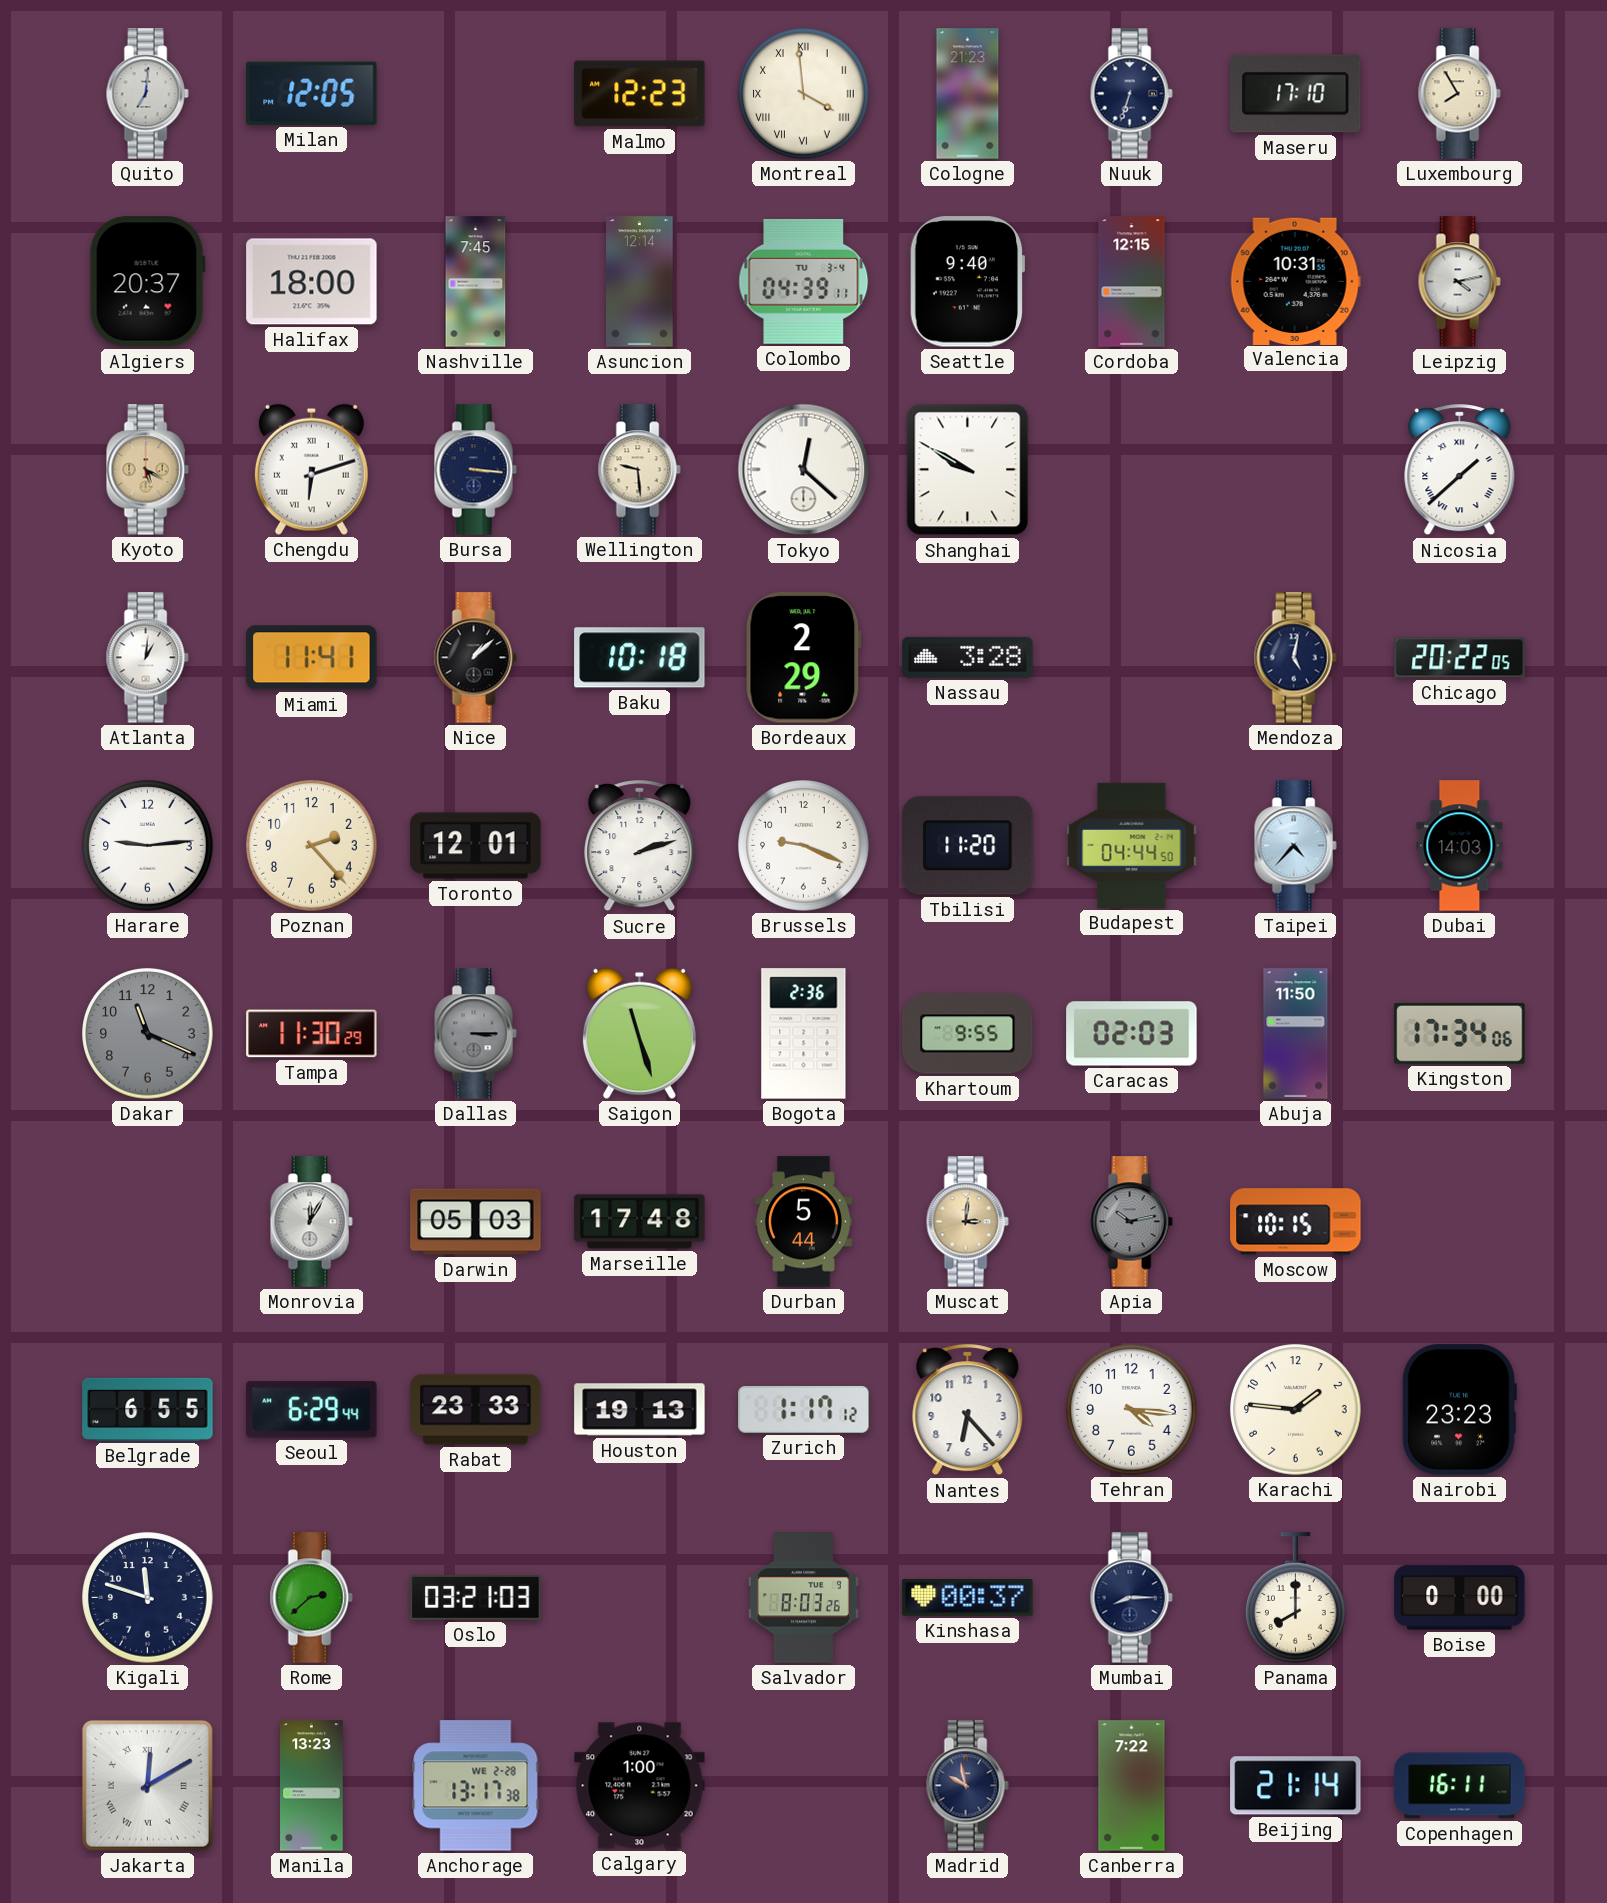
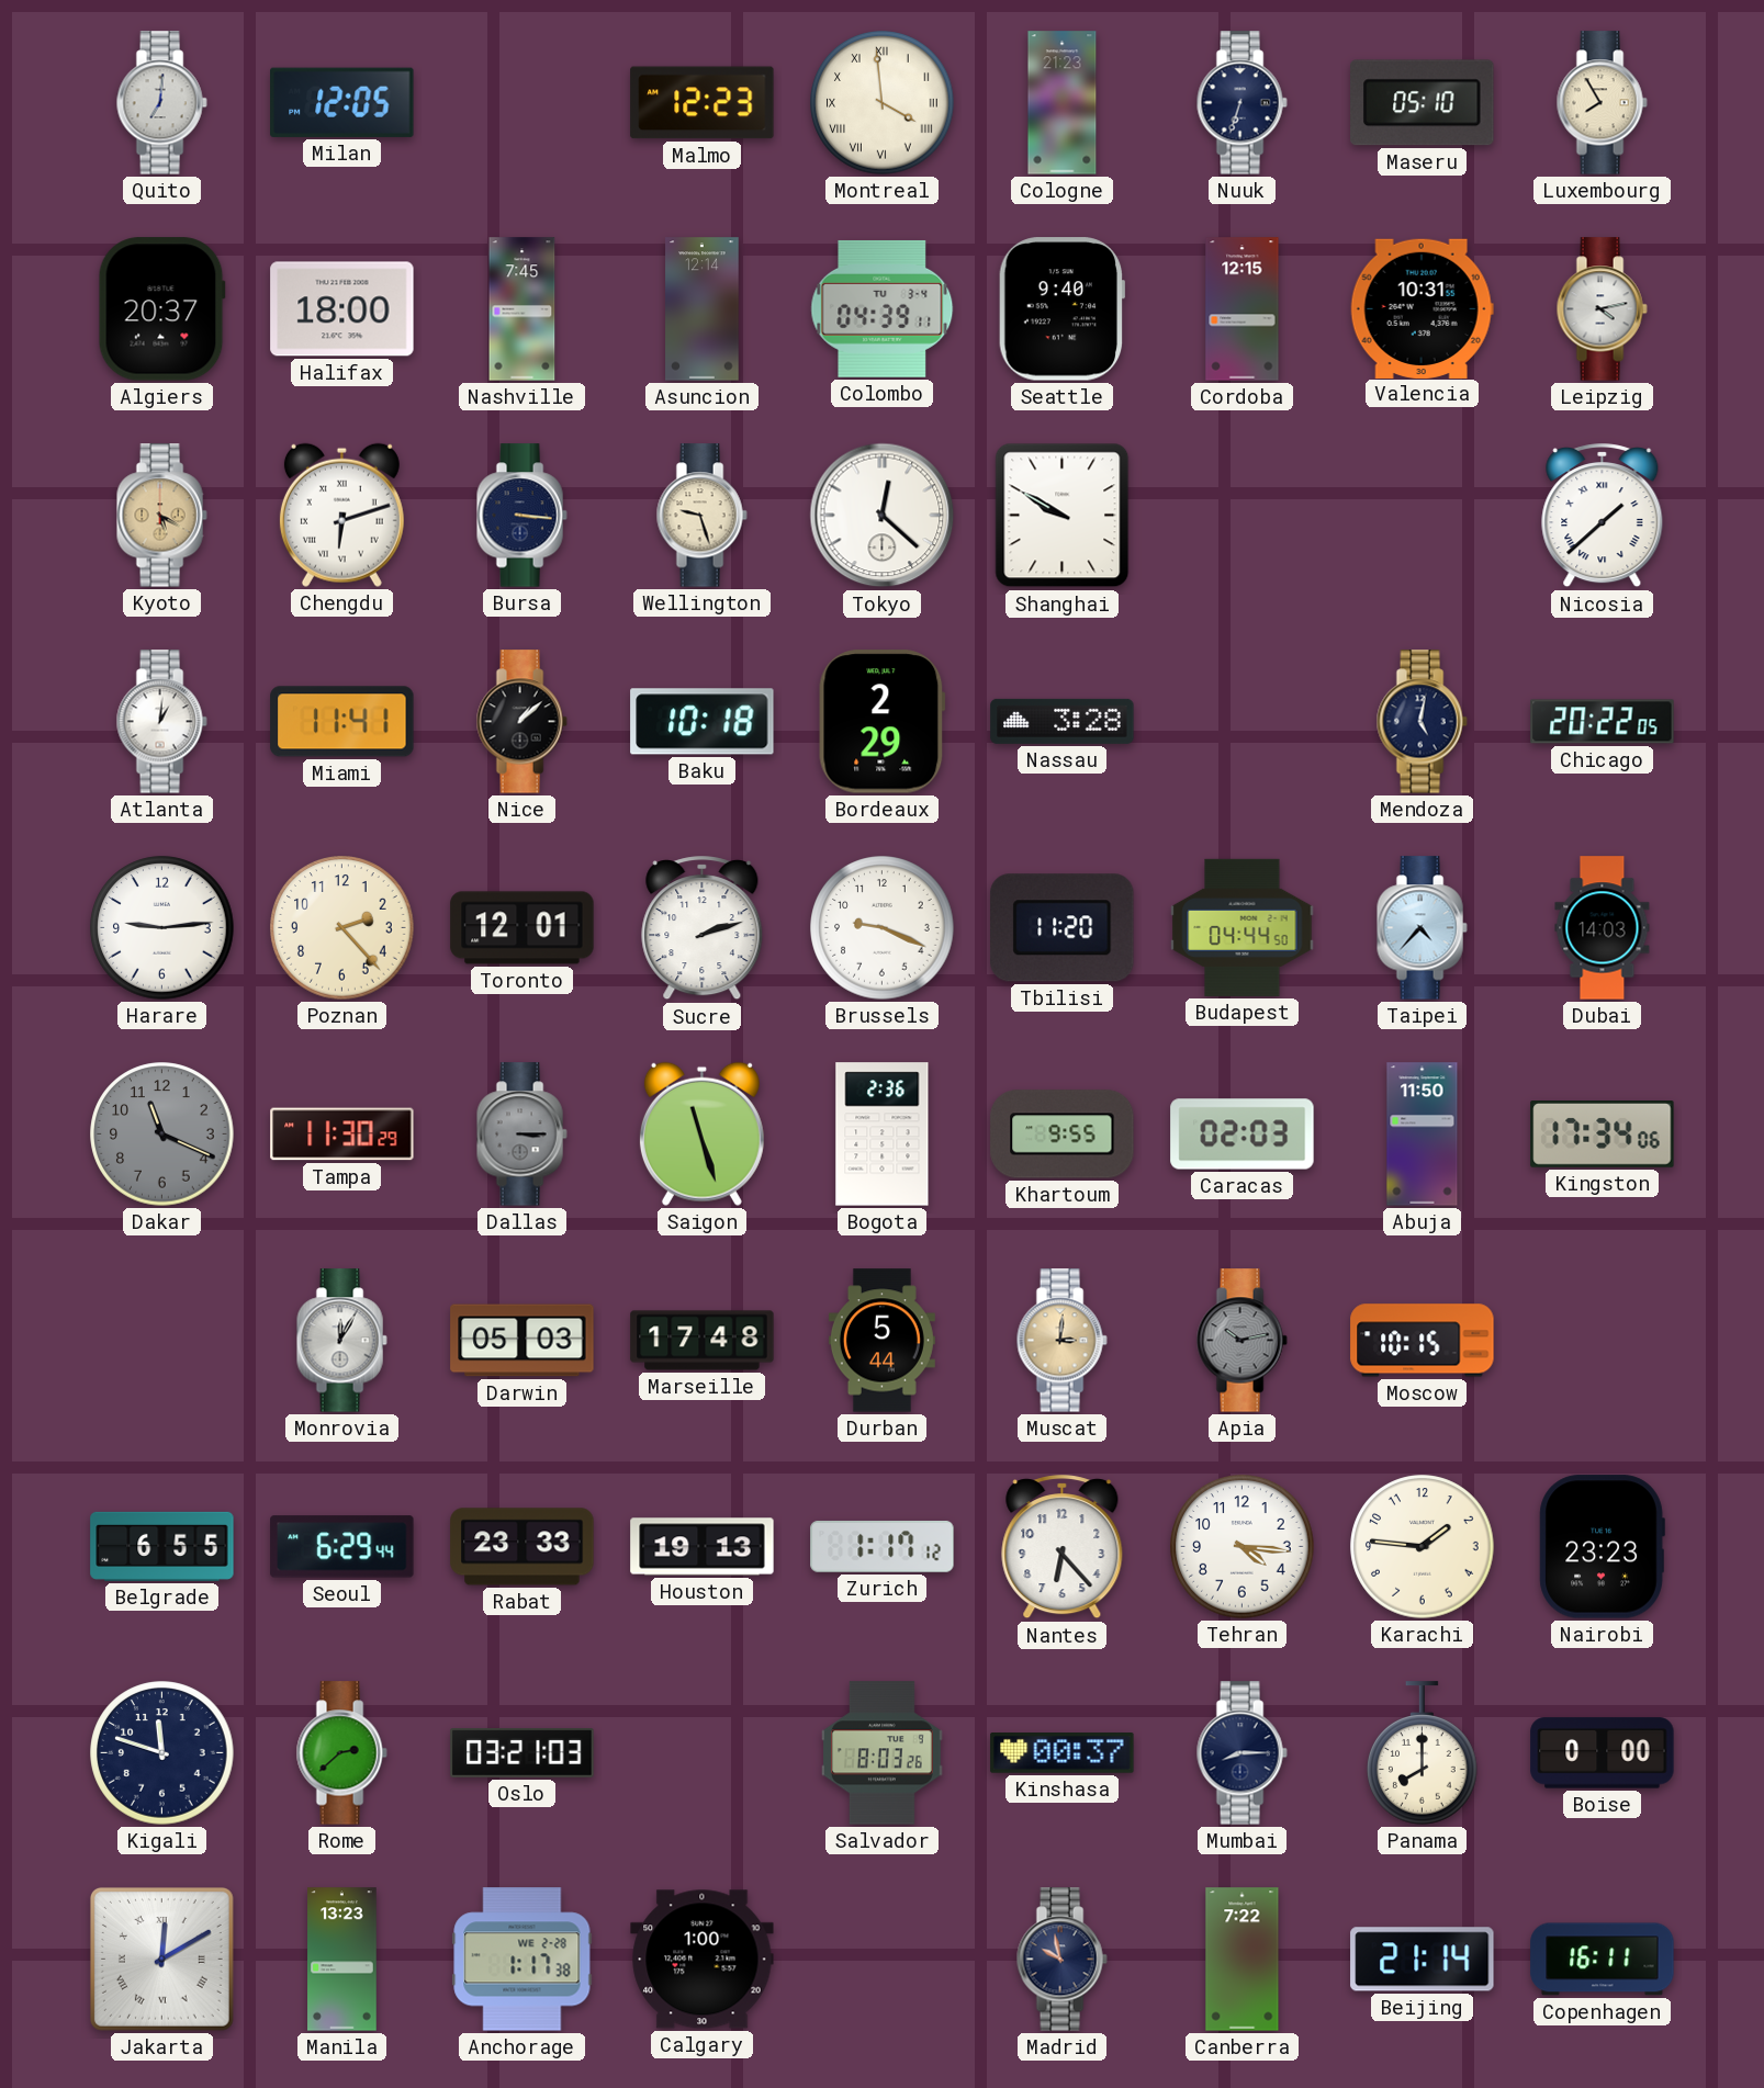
Maseru: 17:10 -> 05:10
Wellington: 9:29 -> 9:27
Anchorage: 13:17 -> 1:17
